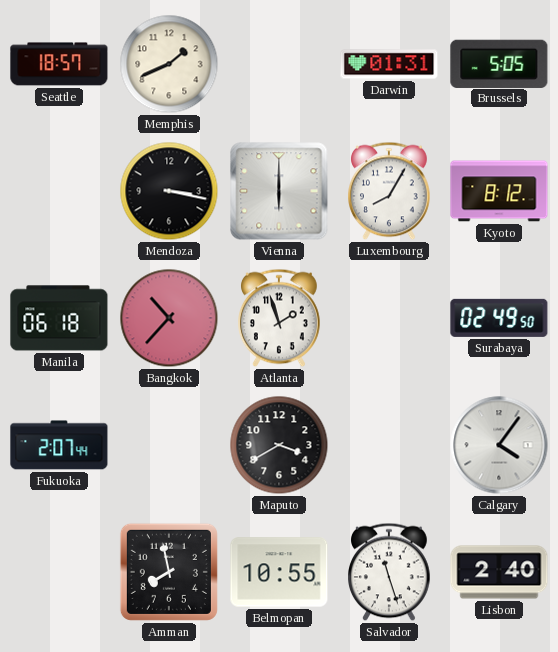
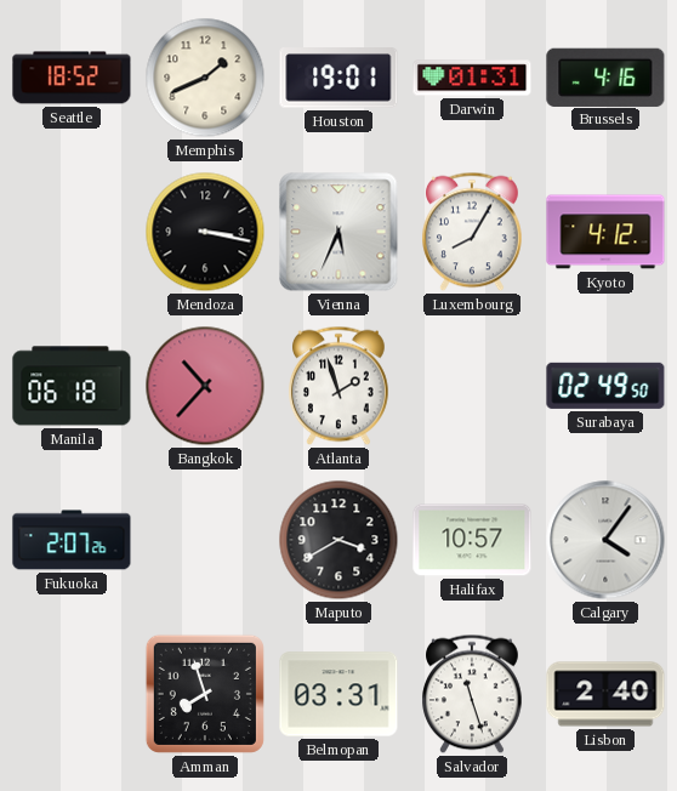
Seattle: 18:57 -> 18:52
Houston: none -> 19:01
Brussels: 5:05 -> 4:16
Vienna: 6:00 -> 5:34
Kyoto: 8:12 -> 4:12
Fukuoka: 2:07:44 -> 2:07:26
Halifax: none -> 10:57
Amman: 7:58 -> 7:57
Belmopan: 10:55 -> 03:31
